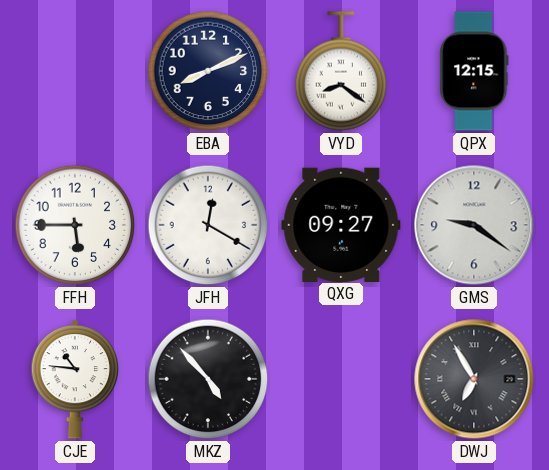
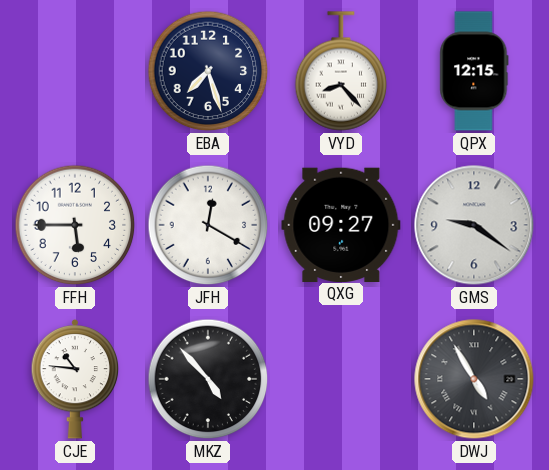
EBA: 8:11 -> 7:27
VYD: 8:21 -> 8:23
DWJ: 6:55 -> 4:55
